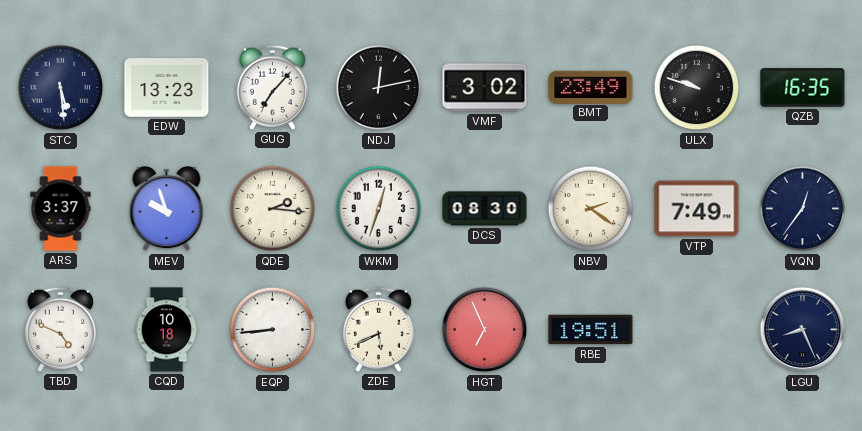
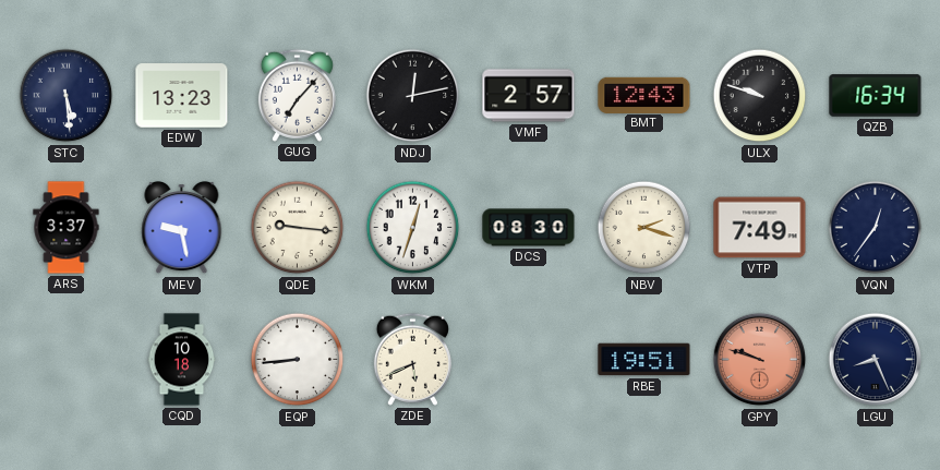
VMF: 3:02 -> 2:57
BMT: 23:49 -> 12:43
QZB: 16:35 -> 16:34
MEV: 9:57 -> 9:28
QDE: 2:16 -> 9:16
NBV: 2:21 -> 2:18
TBD: 4:49 -> none
HGT: 6:56 -> none
GPY: none -> 9:48
